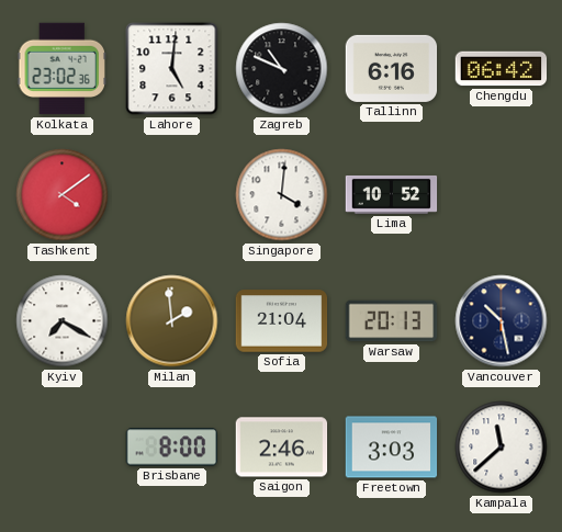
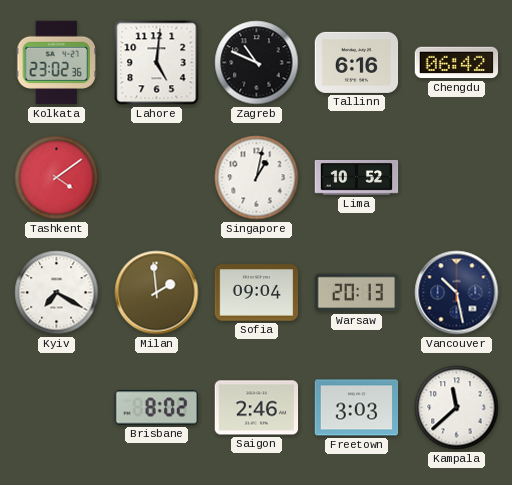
Singapore: 4:01 -> 1:02
Sofia: 21:04 -> 09:04
Brisbane: 8:00 -> 8:02
